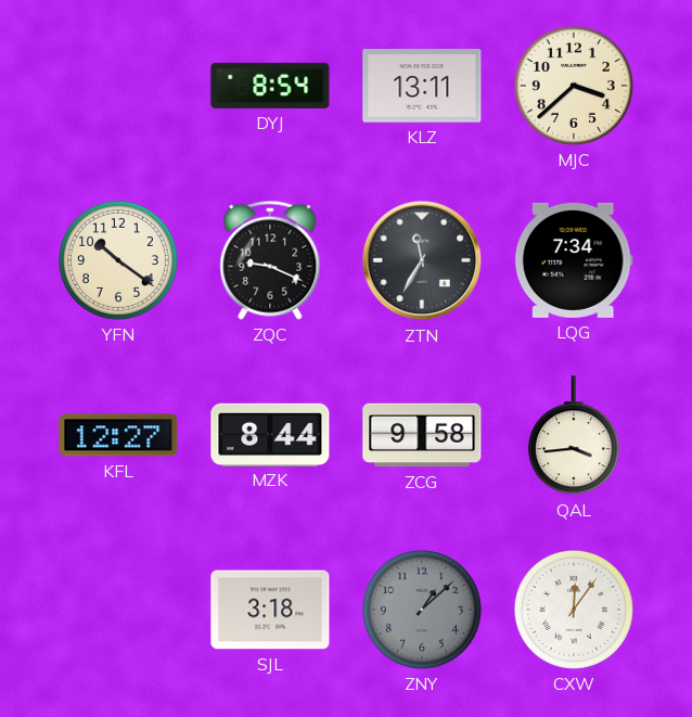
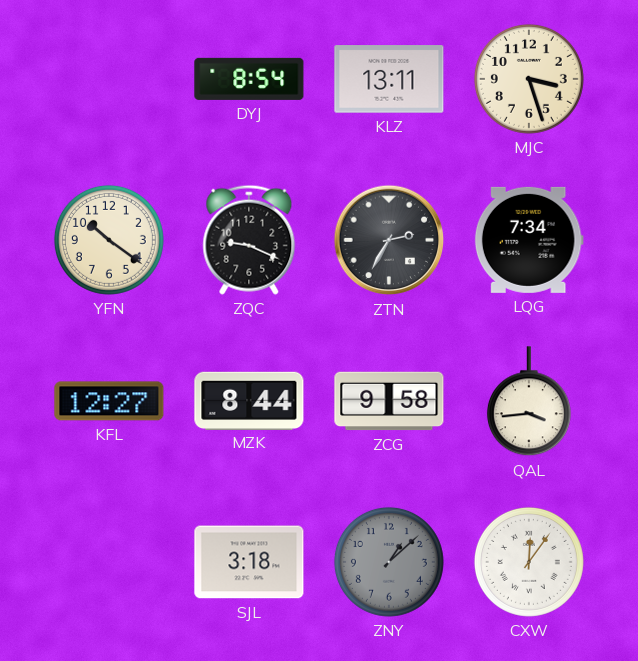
MJC: 3:38 -> 3:27
ZTN: 11:35 -> 2:35
